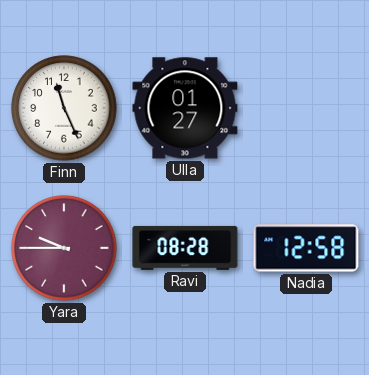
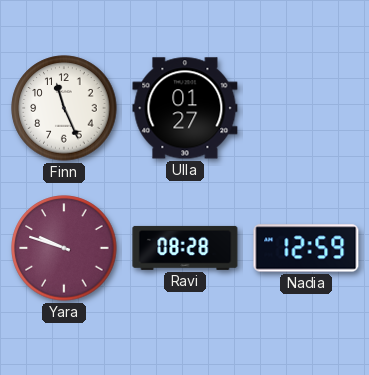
Yara: 9:45 -> 9:48
Nadia: 12:58 -> 12:59
